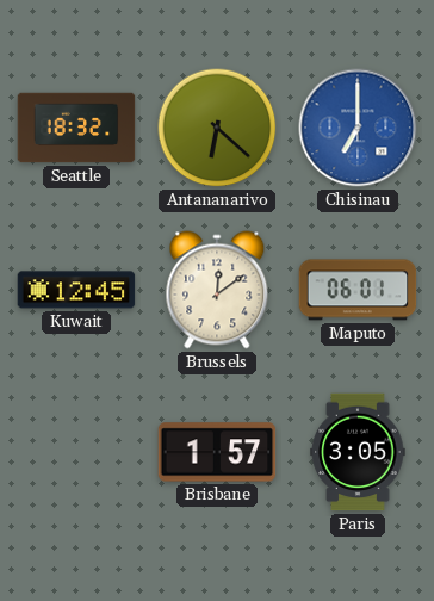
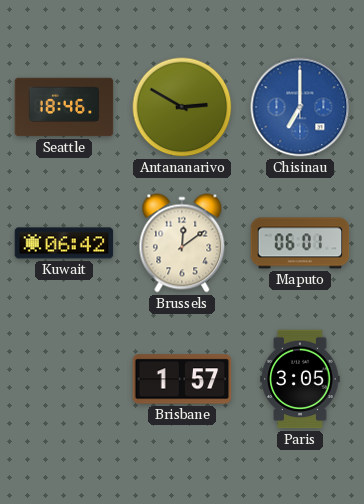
Seattle: 18:32 -> 18:46
Antananarivo: 6:22 -> 2:50
Kuwait: 12:45 -> 06:42
